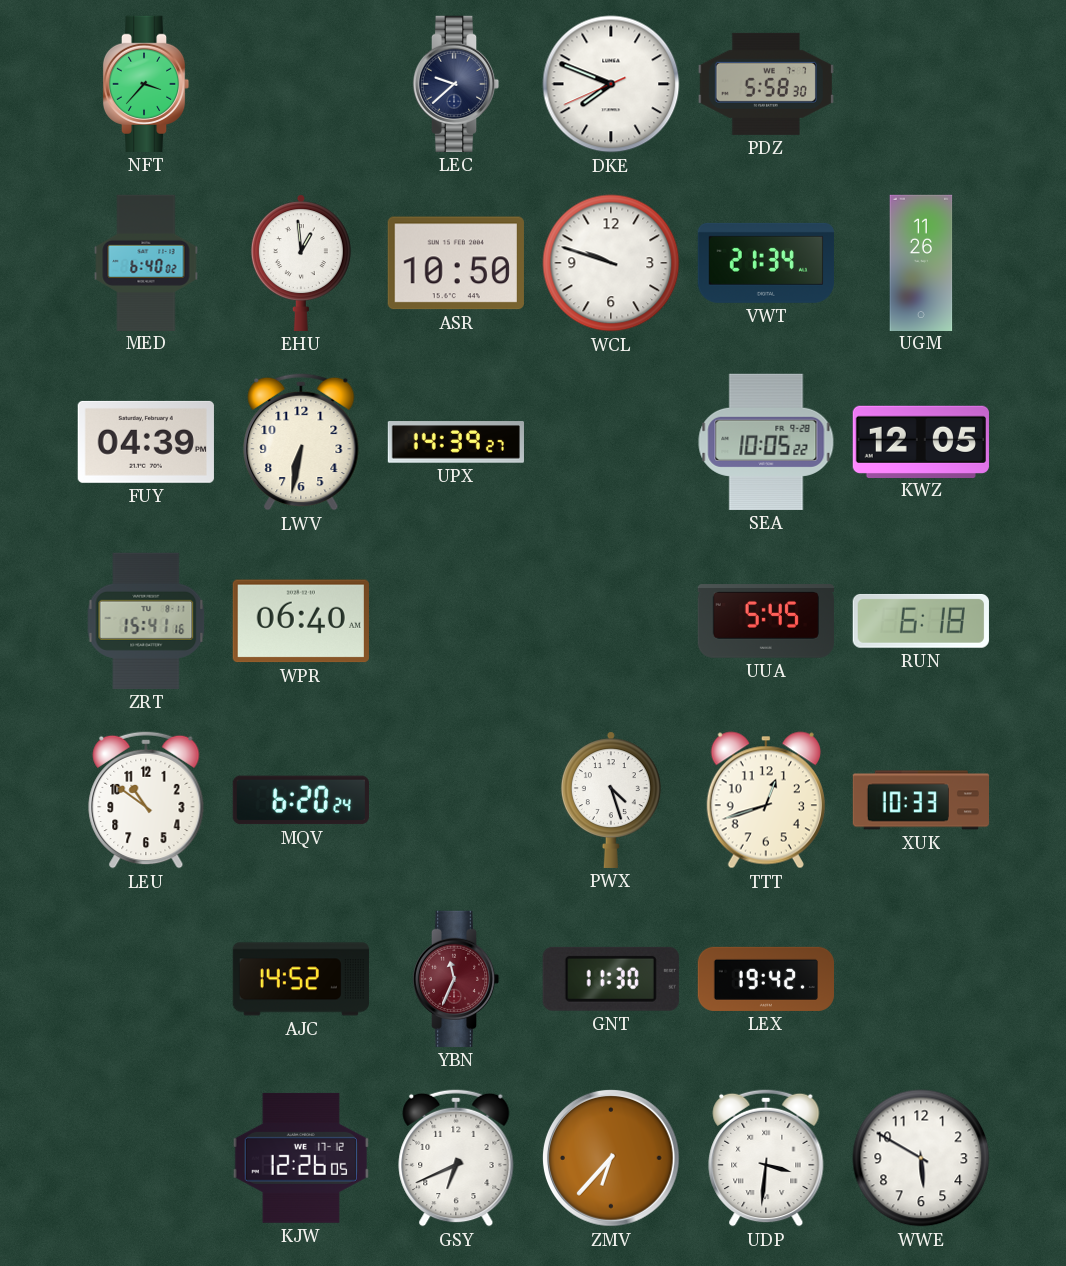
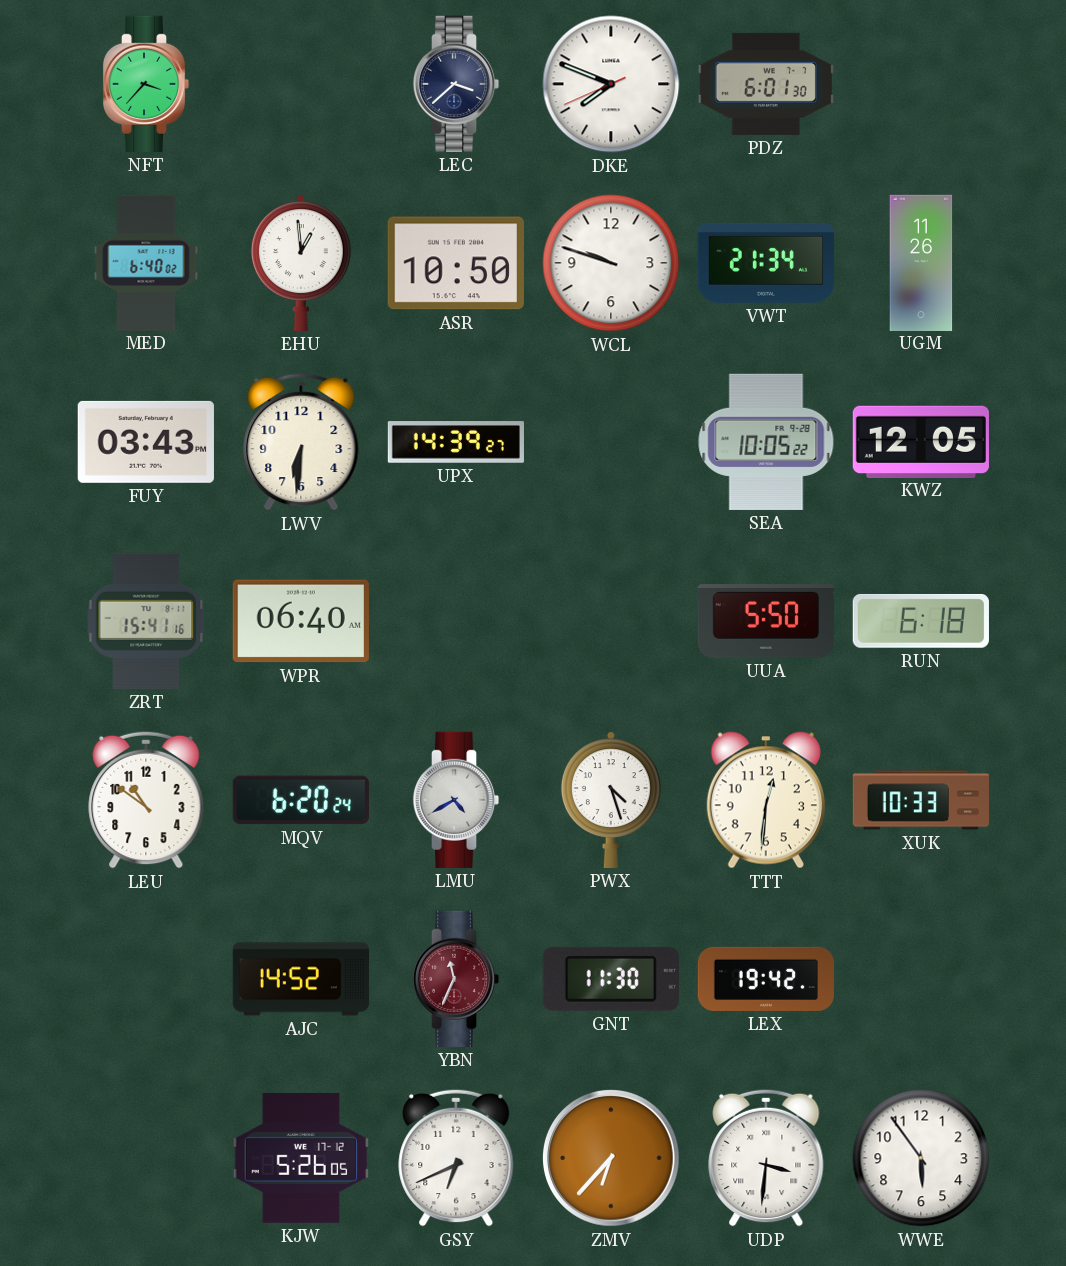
LEC: 9:38 -> 3:38
PDZ: 5:58 -> 6:01
FUY: 04:39 -> 03:43
LWV: 6:32 -> 6:31
UUA: 5:45 -> 5:50
LMU: none -> 4:40
TTT: 12:42 -> 12:31
KJW: 12:26 -> 5:26
WWE: 5:50 -> 5:54
